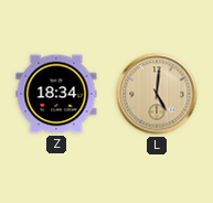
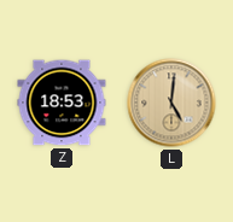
Z: 18:34 -> 18:53
